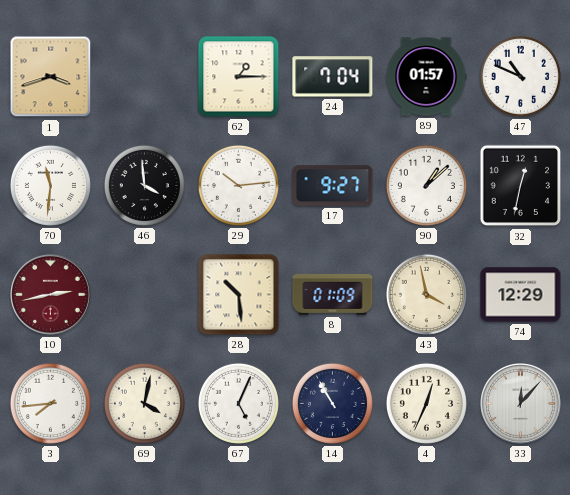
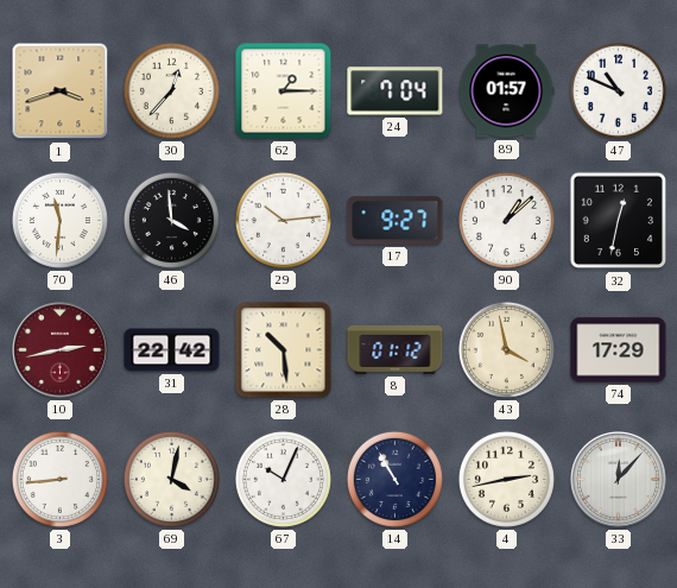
30: none -> 12:37
31: none -> 22:42
8: 01:09 -> 01:12
74: 12:29 -> 17:29
3: 7:44 -> 8:44
67: 5:04 -> 10:04
4: 12:34 -> 2:43
